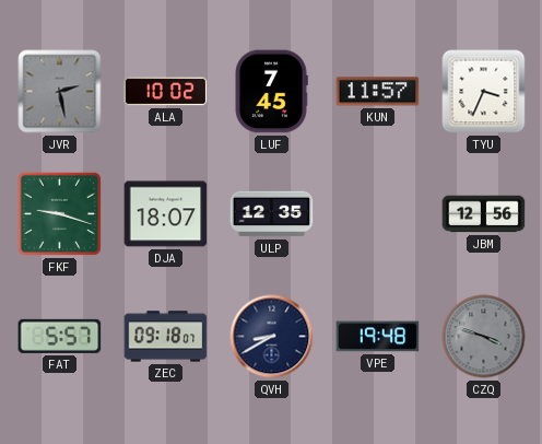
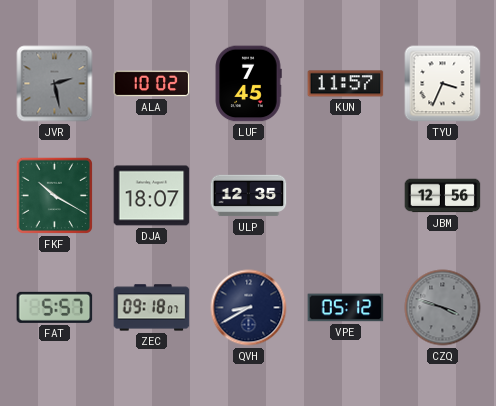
FKF: 9:18 -> 10:20
VPE: 19:48 -> 05:12
